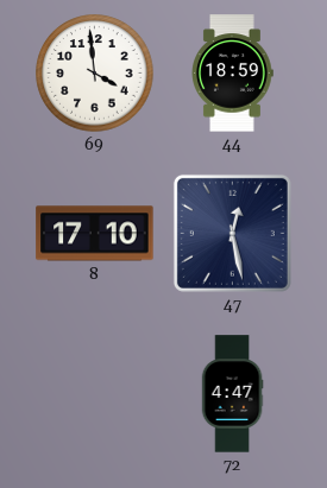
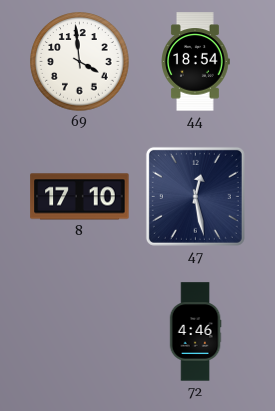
44: 18:59 -> 18:54
72: 4:47 -> 4:46
